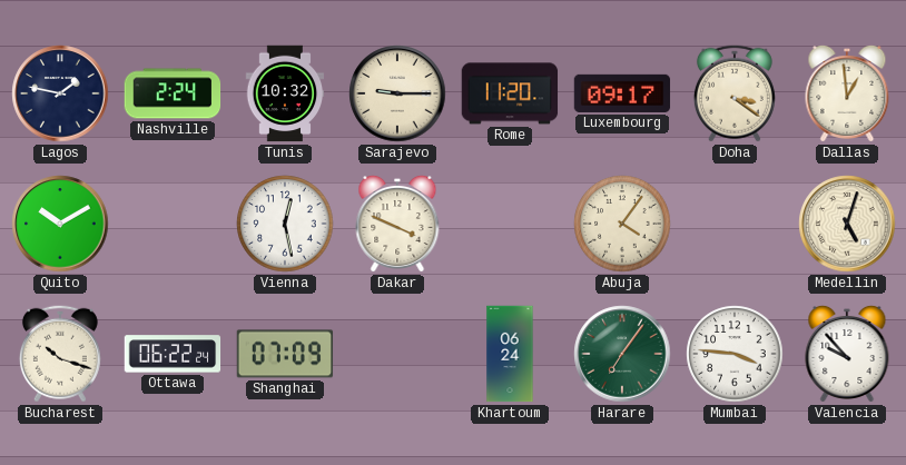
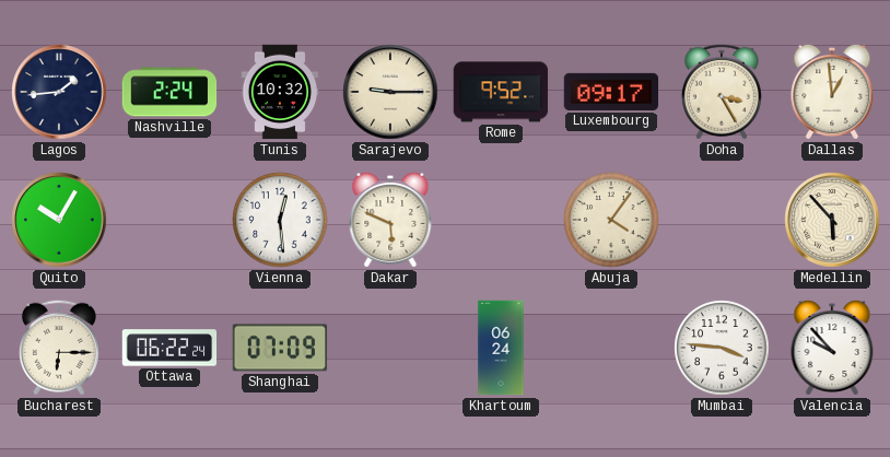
Lagos: 1:47 -> 1:44
Rome: 11:20 -> 9:52
Doha: 3:21 -> 3:25
Quito: 10:10 -> 10:05
Vienna: 12:28 -> 12:29
Dakar: 3:49 -> 5:49
Medellin: 5:03 -> 5:53
Bucharest: 10:18 -> 6:15
Harare: 7:06 -> none
